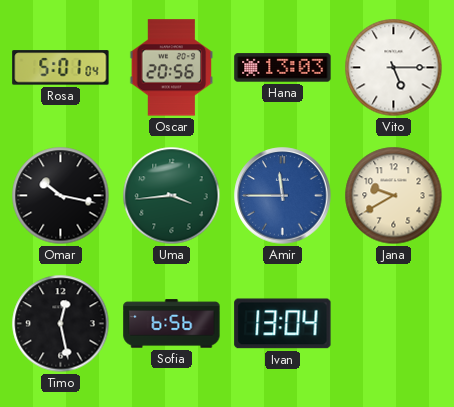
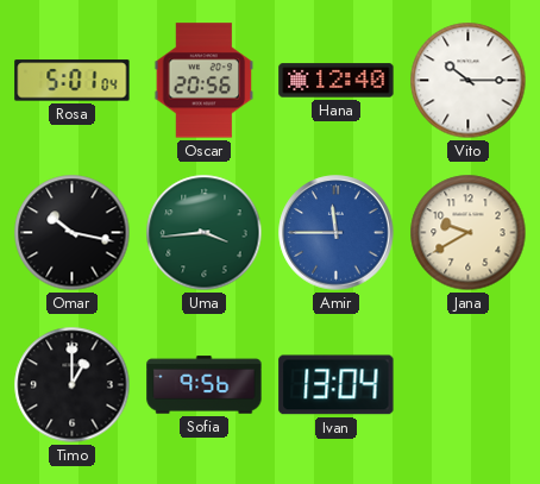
Hana: 13:03 -> 12:40
Vito: 5:15 -> 10:15
Timo: 12:28 -> 1:00
Sofia: 6:56 -> 9:56
